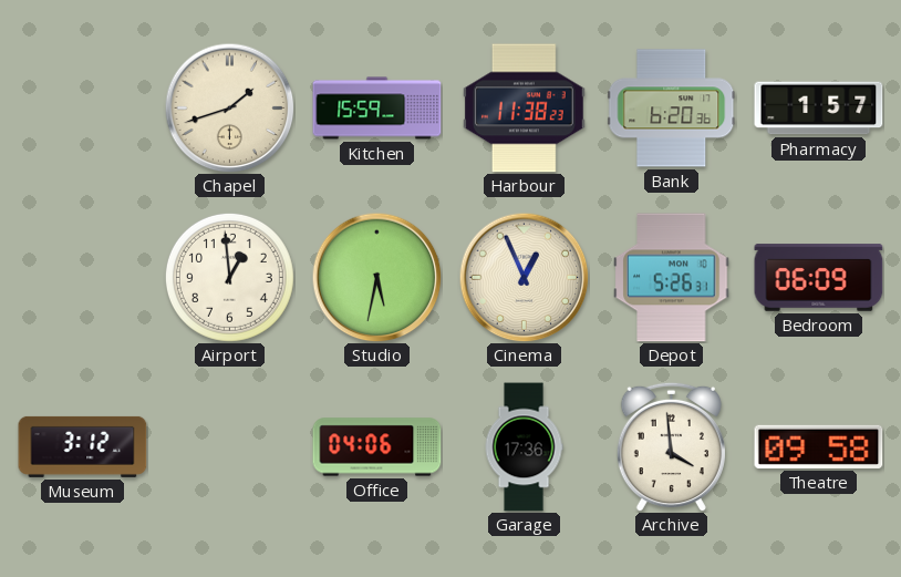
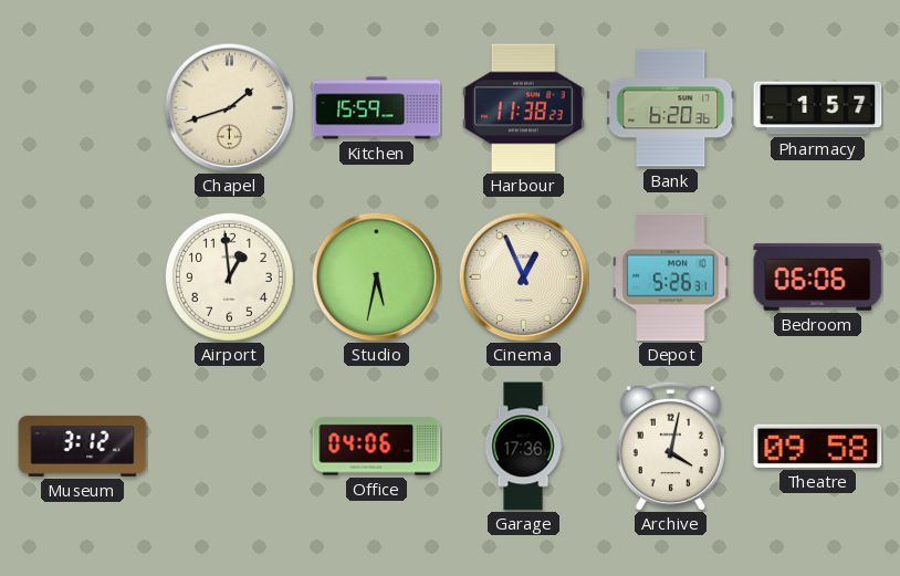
Bedroom: 06:09 -> 06:06
Archive: 3:59 -> 4:02
